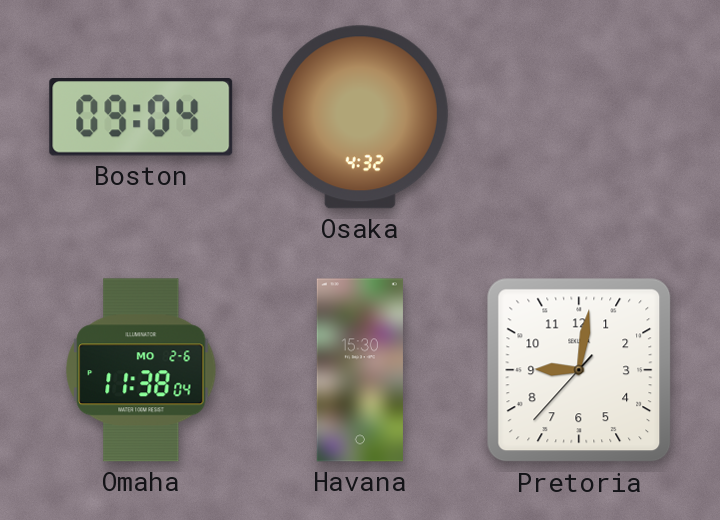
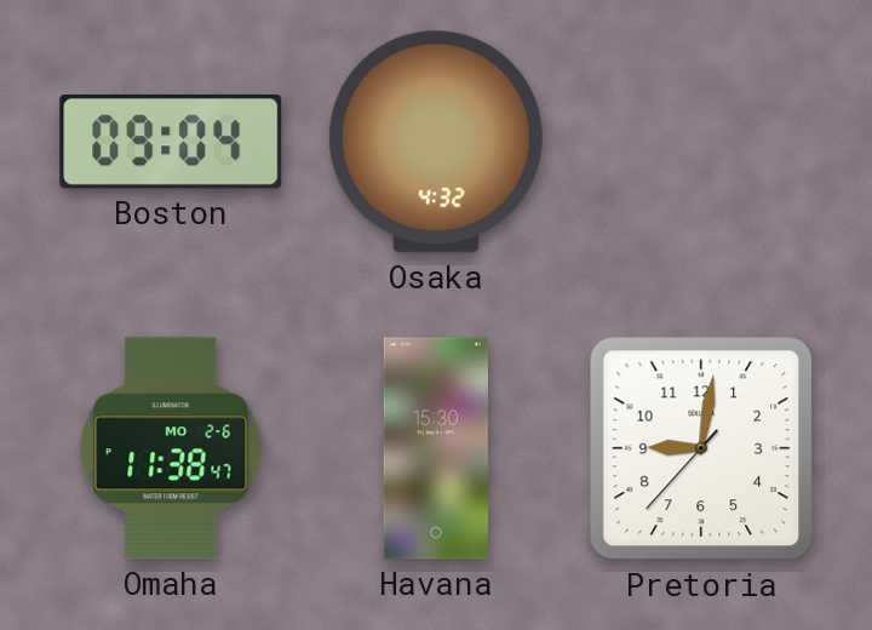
Omaha: 11:38:04 -> 11:38:47
